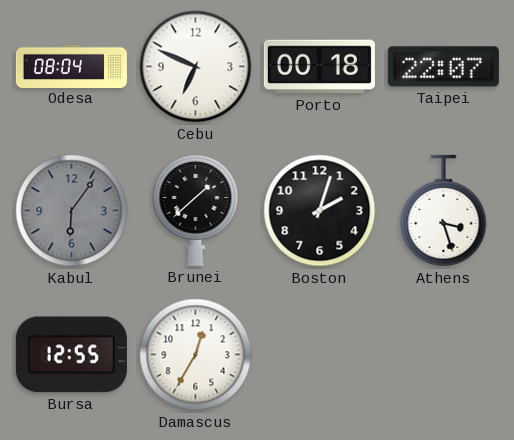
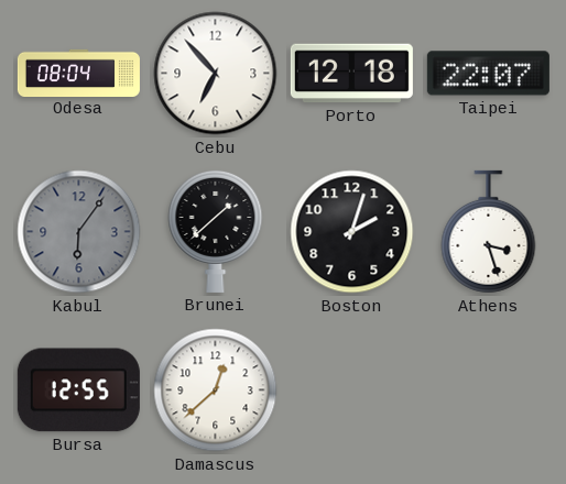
Cebu: 6:49 -> 6:53
Porto: 00:18 -> 12:18
Damascus: 12:35 -> 12:38
